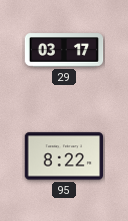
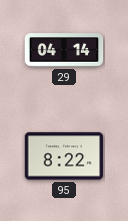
29: 03:17 -> 04:14
